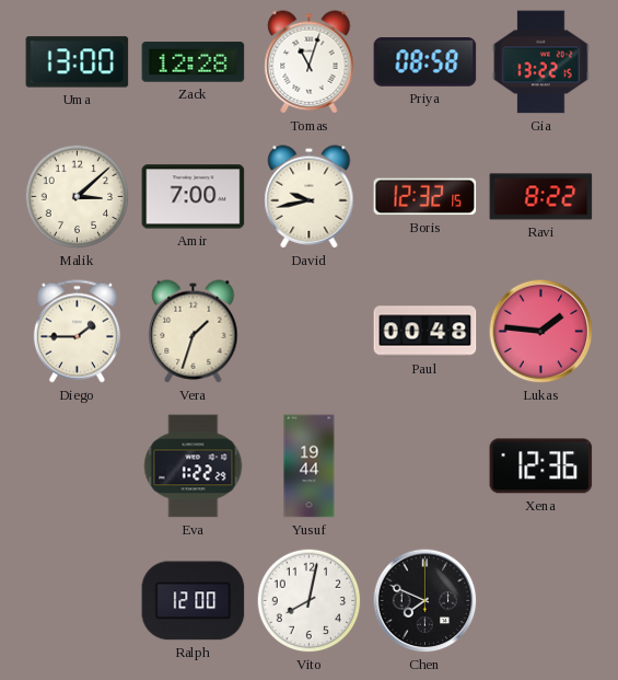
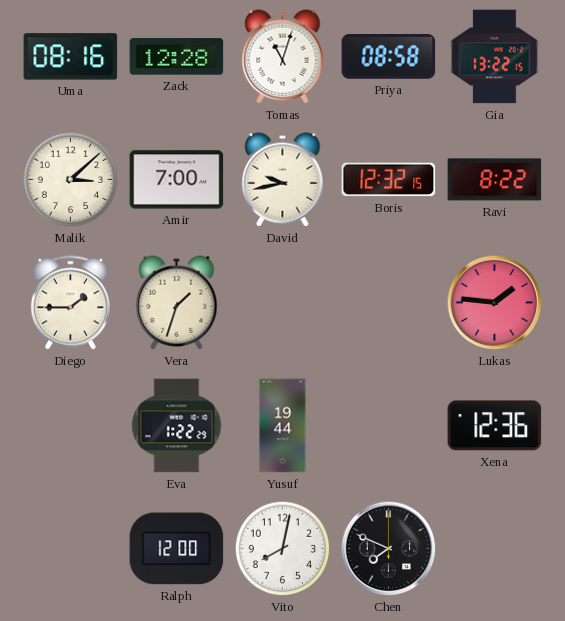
Uma: 13:00 -> 08:16
Paul: 00:48 -> none
